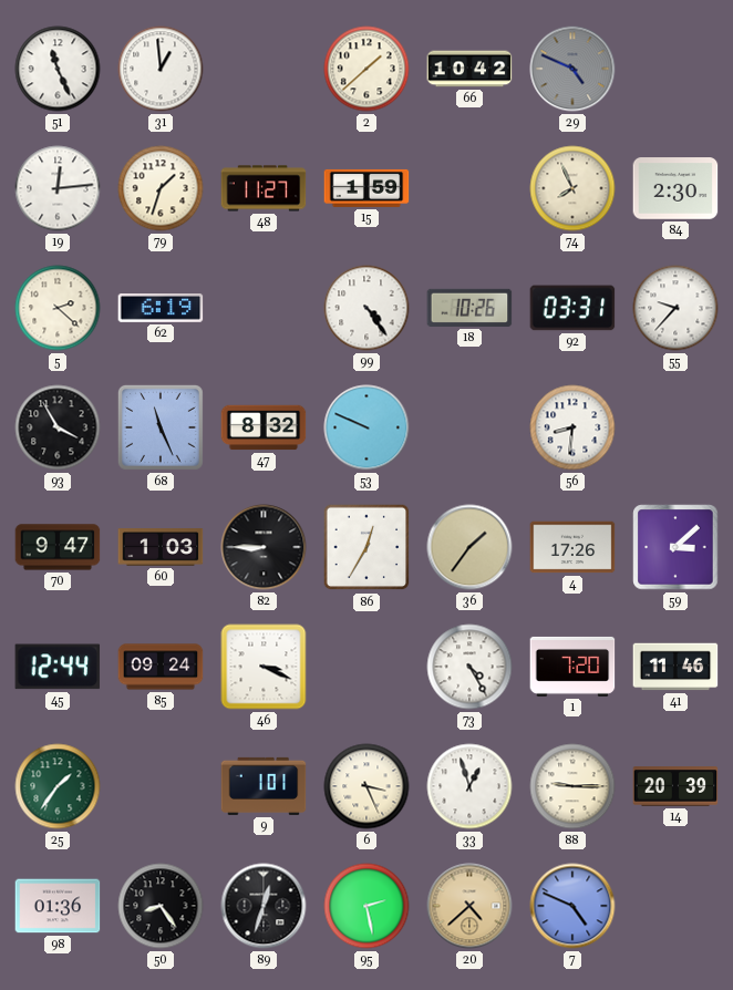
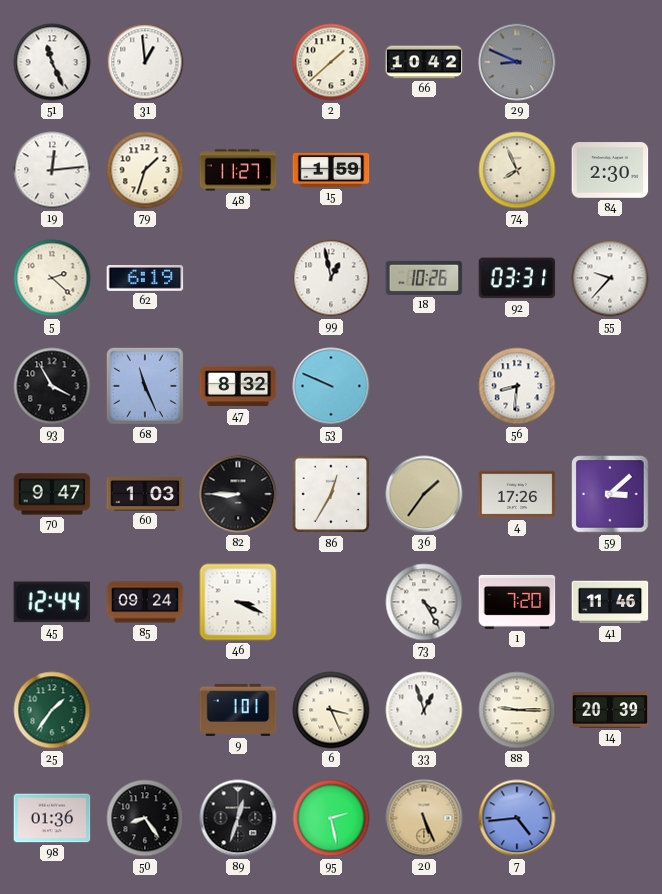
29: 4:49 -> 8:49
99: 4:24 -> 12:58
20: 4:38 -> 5:26
7: 4:49 -> 4:44
